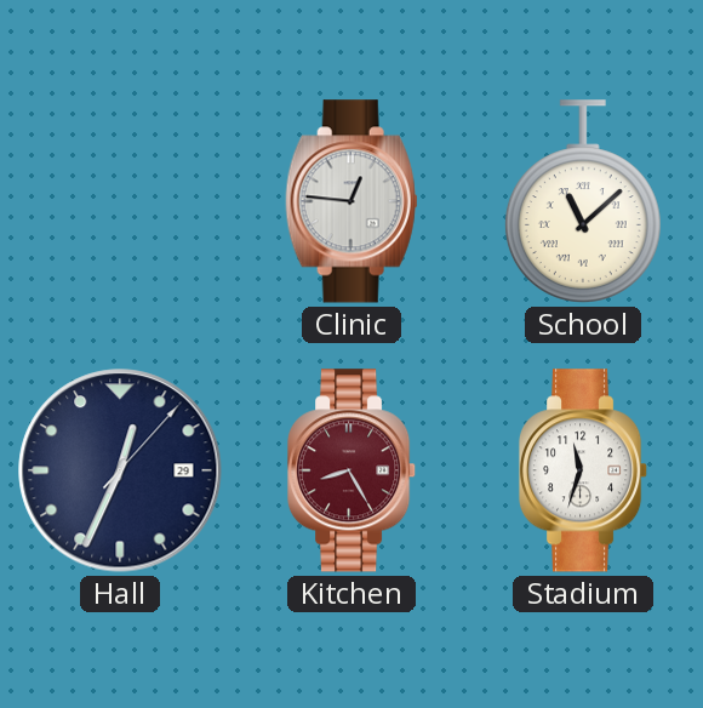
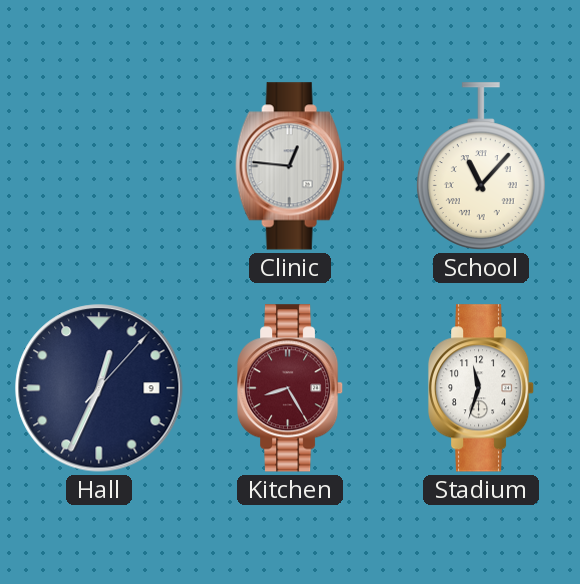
School: 11:08 -> 11:07
Hall date: 29 -> 9
